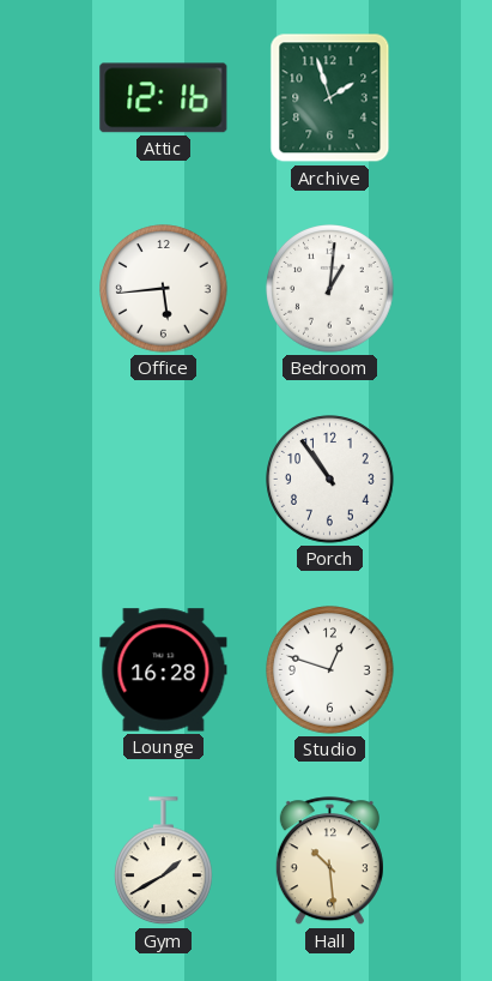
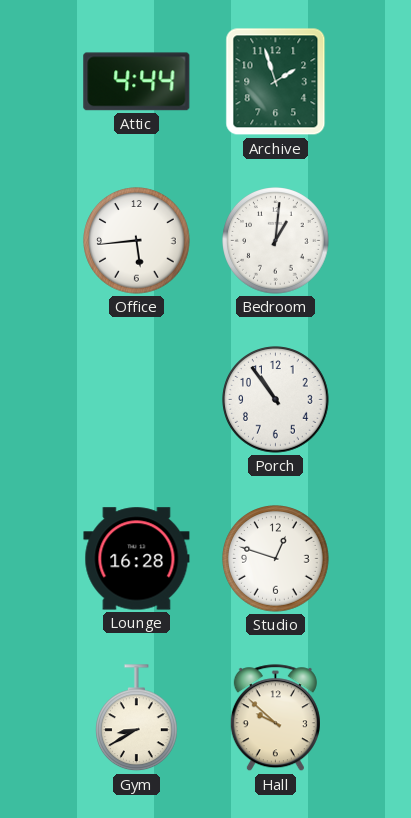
Attic: 12:16 -> 4:44
Gym: 1:40 -> 8:40
Hall: 10:29 -> 9:52
